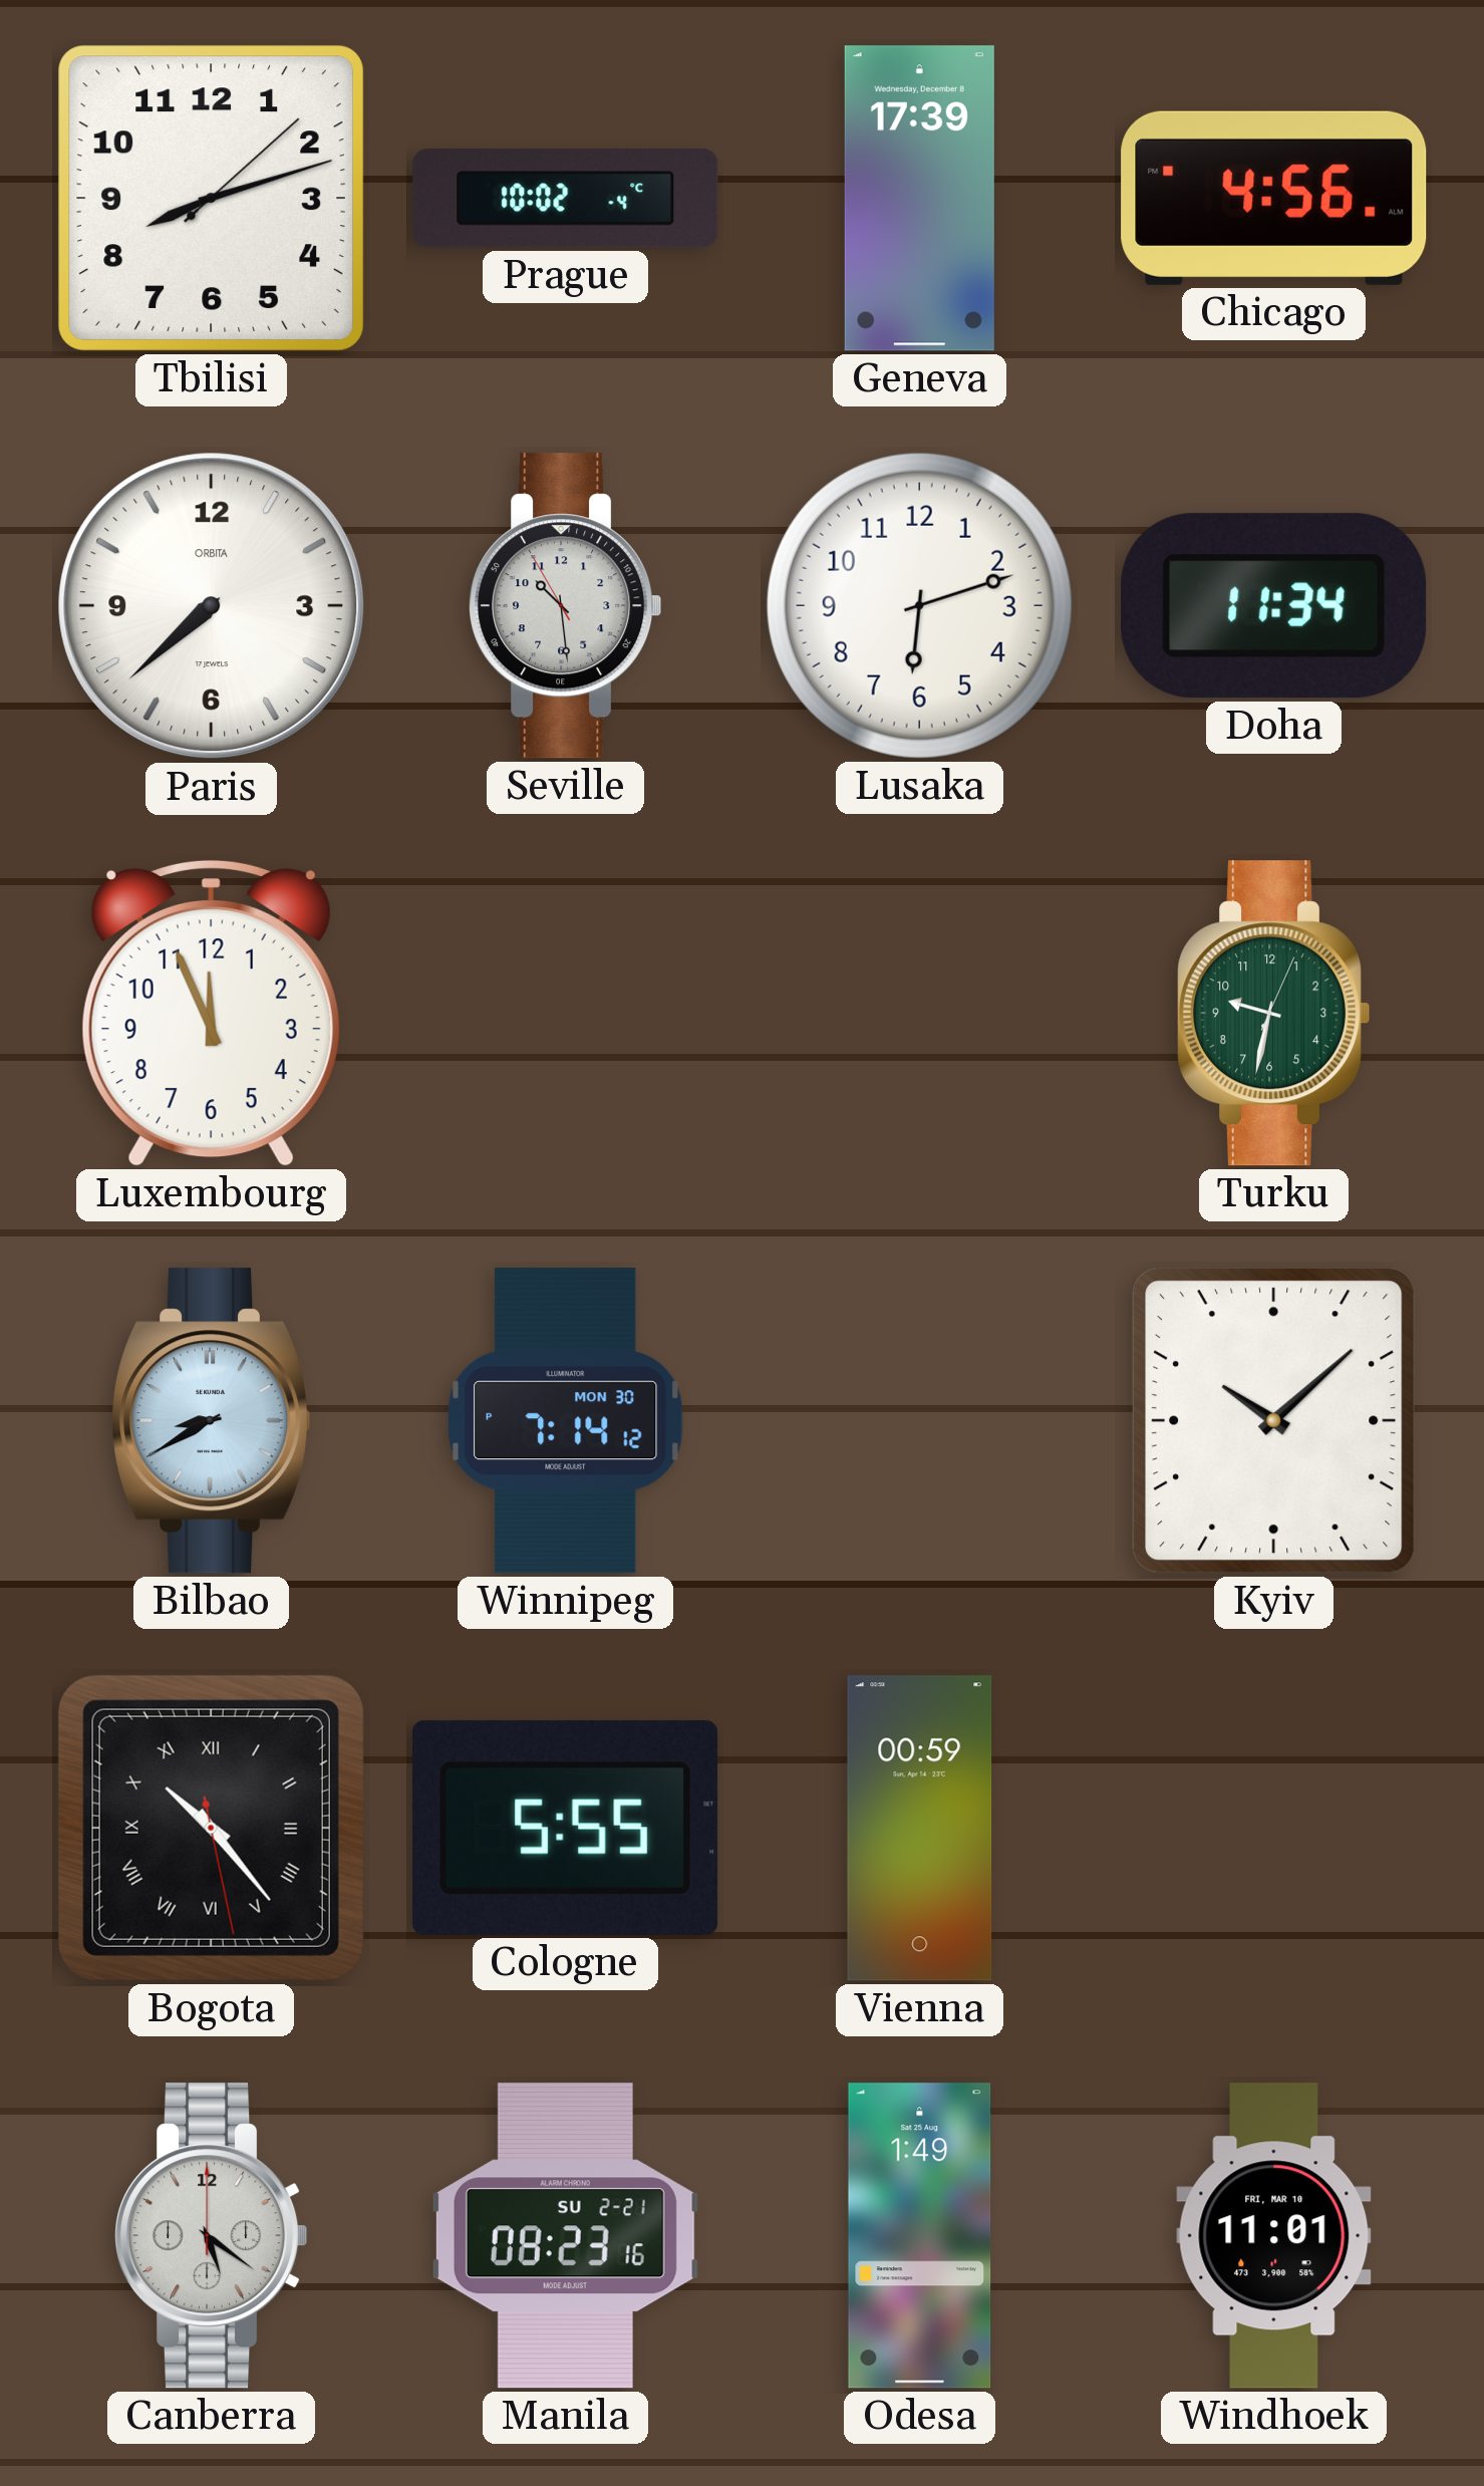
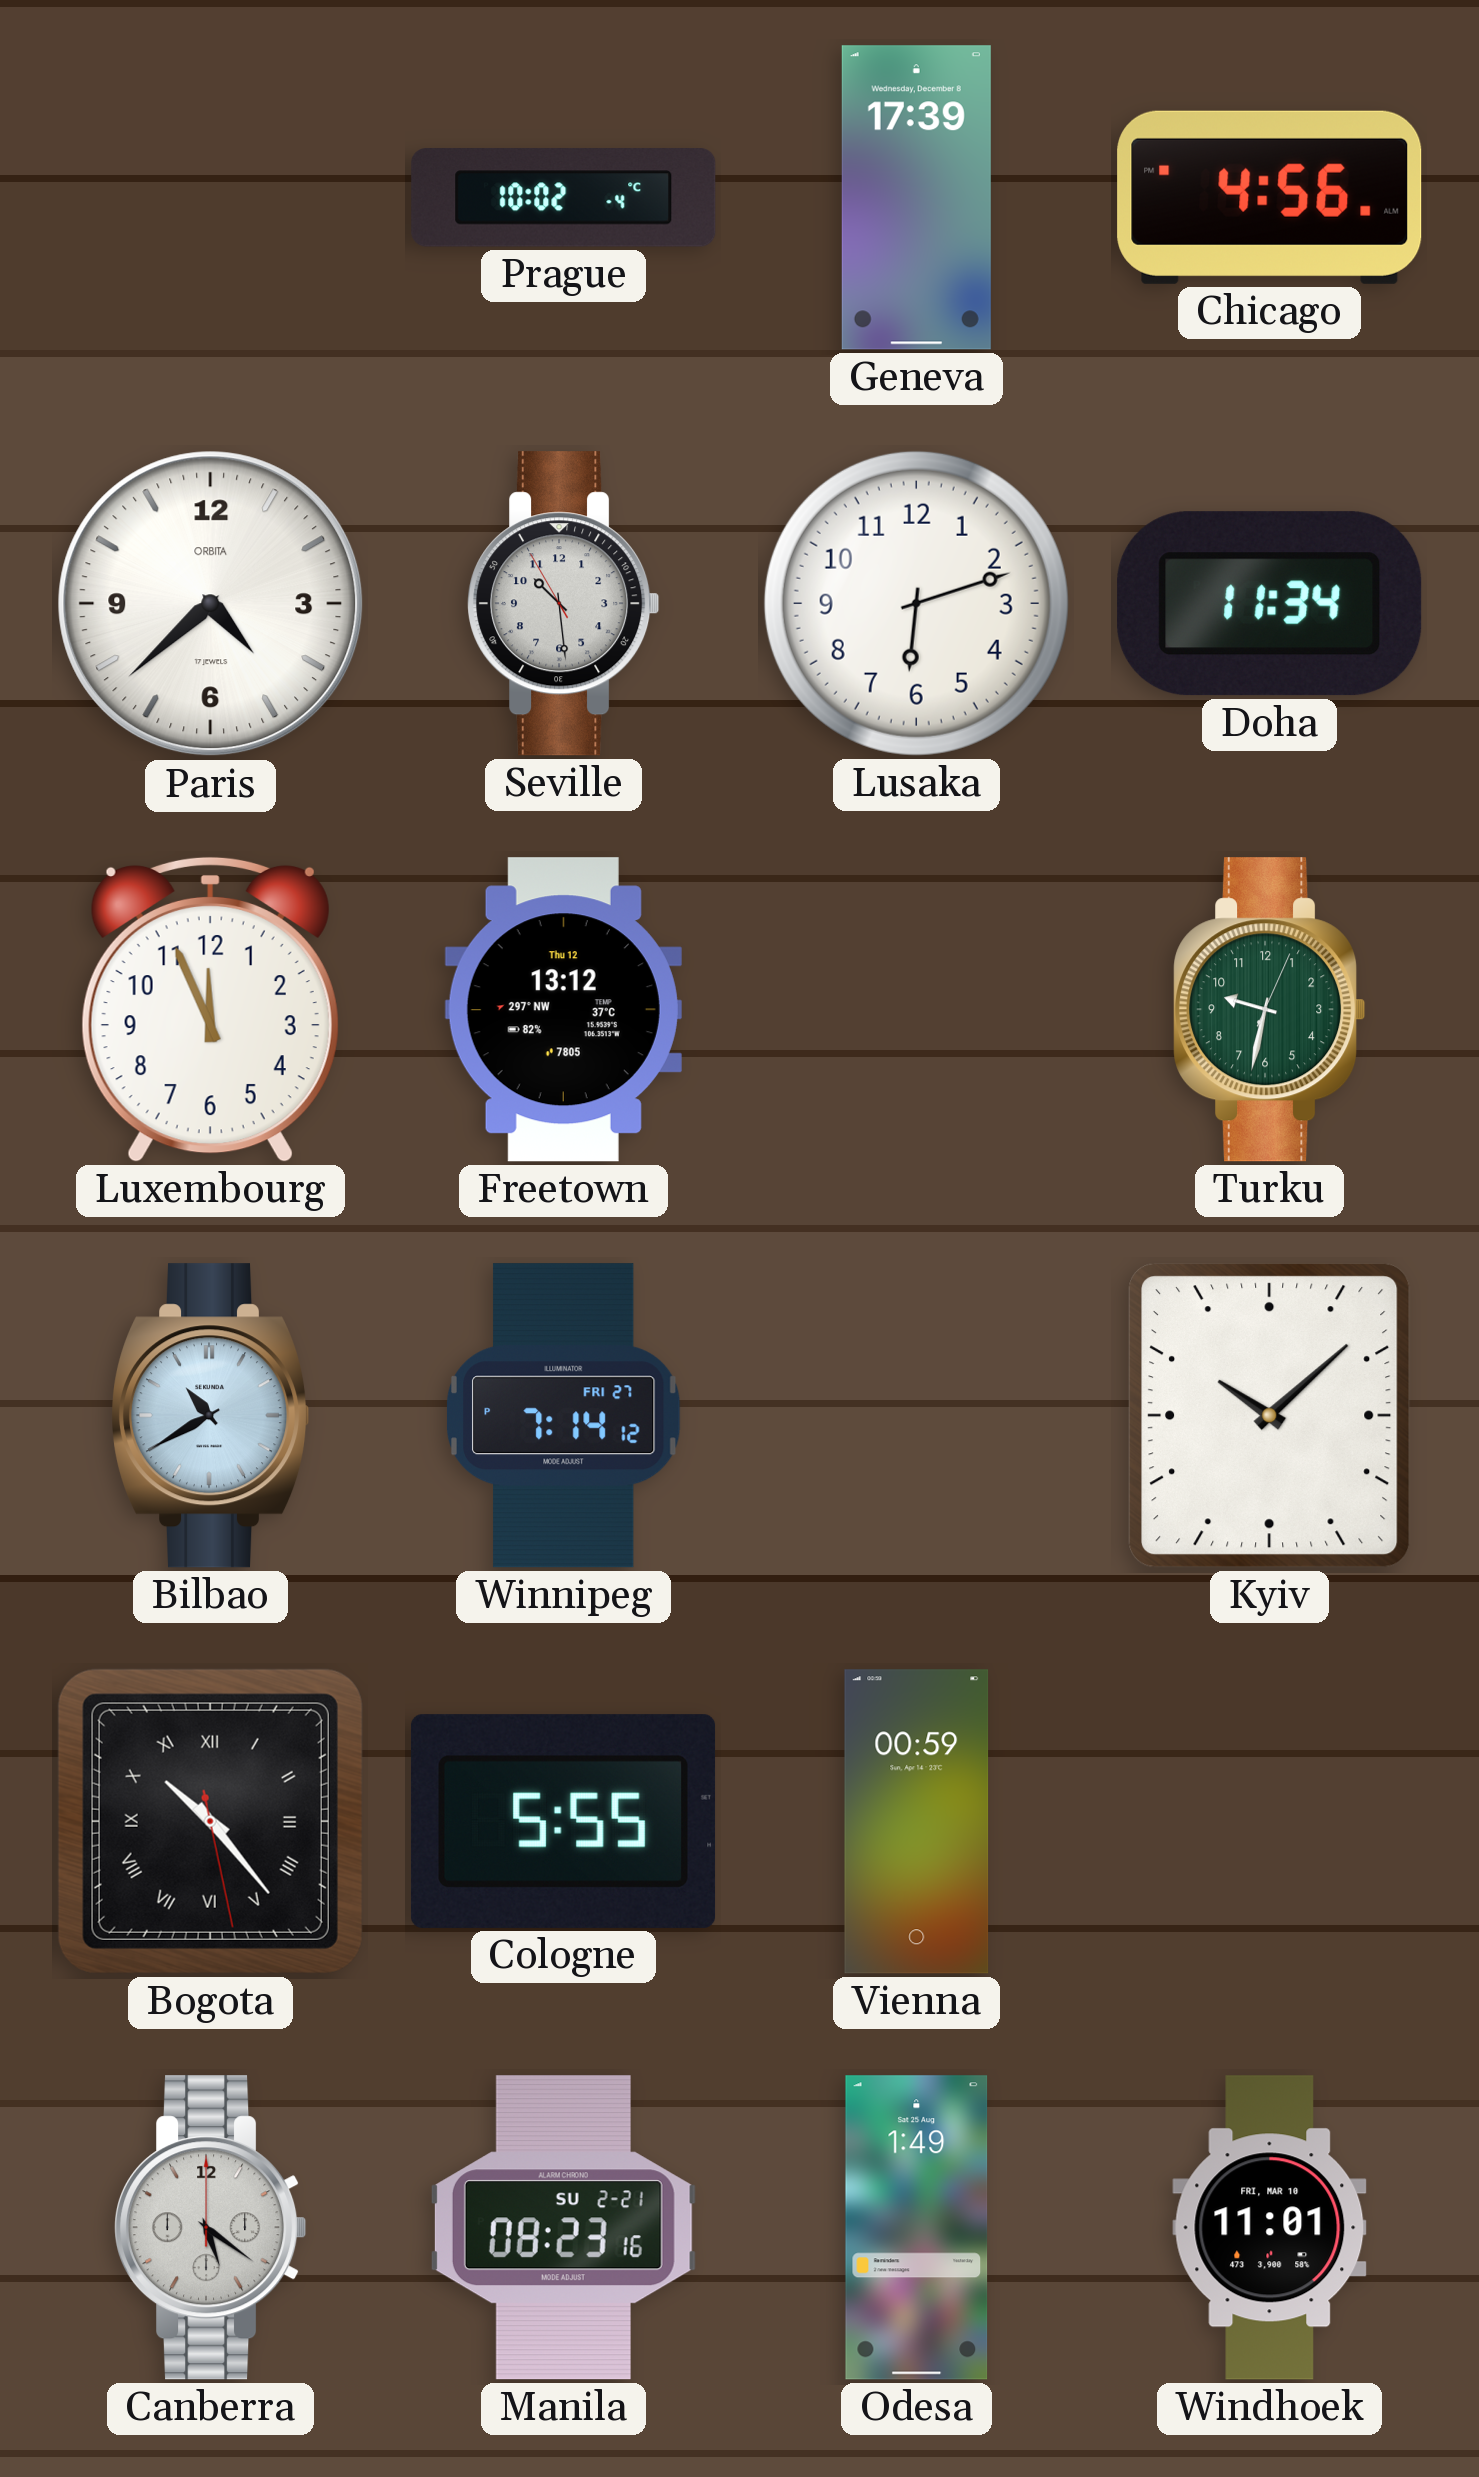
Tbilisi: 8:12 -> none
Paris: 7:38 -> 4:38
Freetown: none -> 13:12
Bilbao: 8:40 -> 10:40
Winnipeg date: MON 30 -> FRI 27
